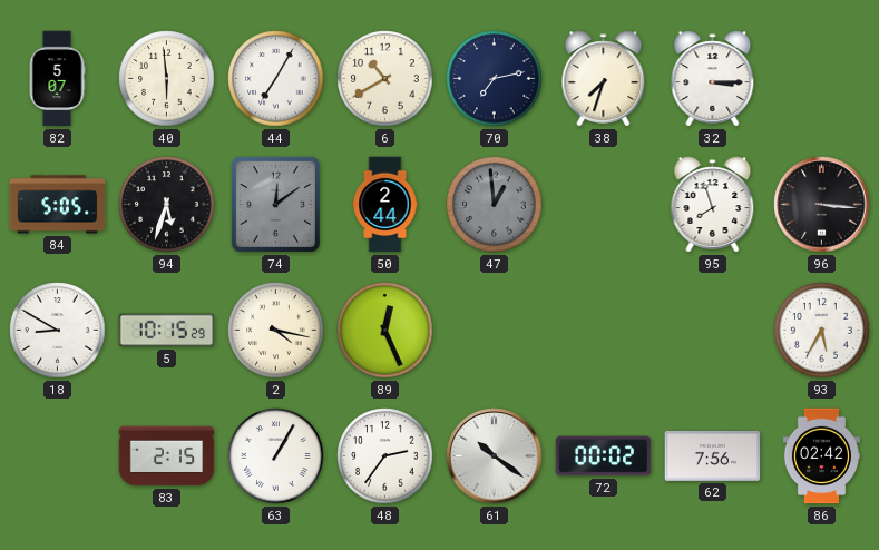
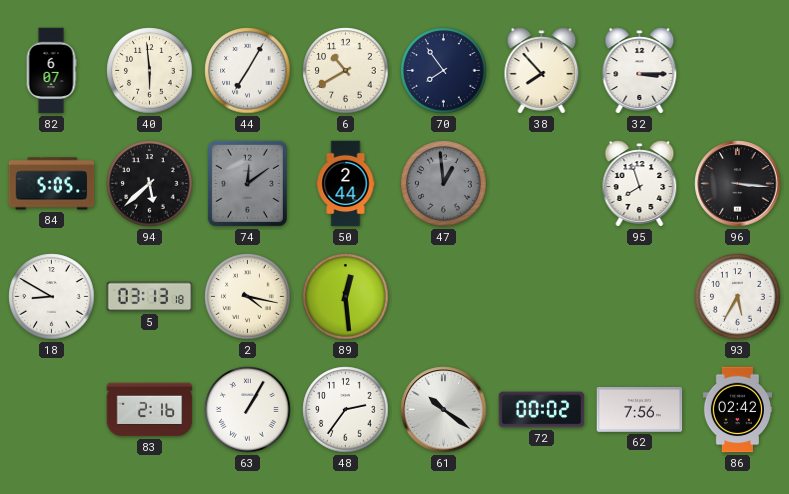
82: 5:07 -> 6:07
70: 7:13 -> 7:54
38: 7:33 -> 7:53
94: 5:33 -> 5:38
5: 10:15 -> 03:13
89: 12:26 -> 12:29
83: 2:15 -> 2:16
